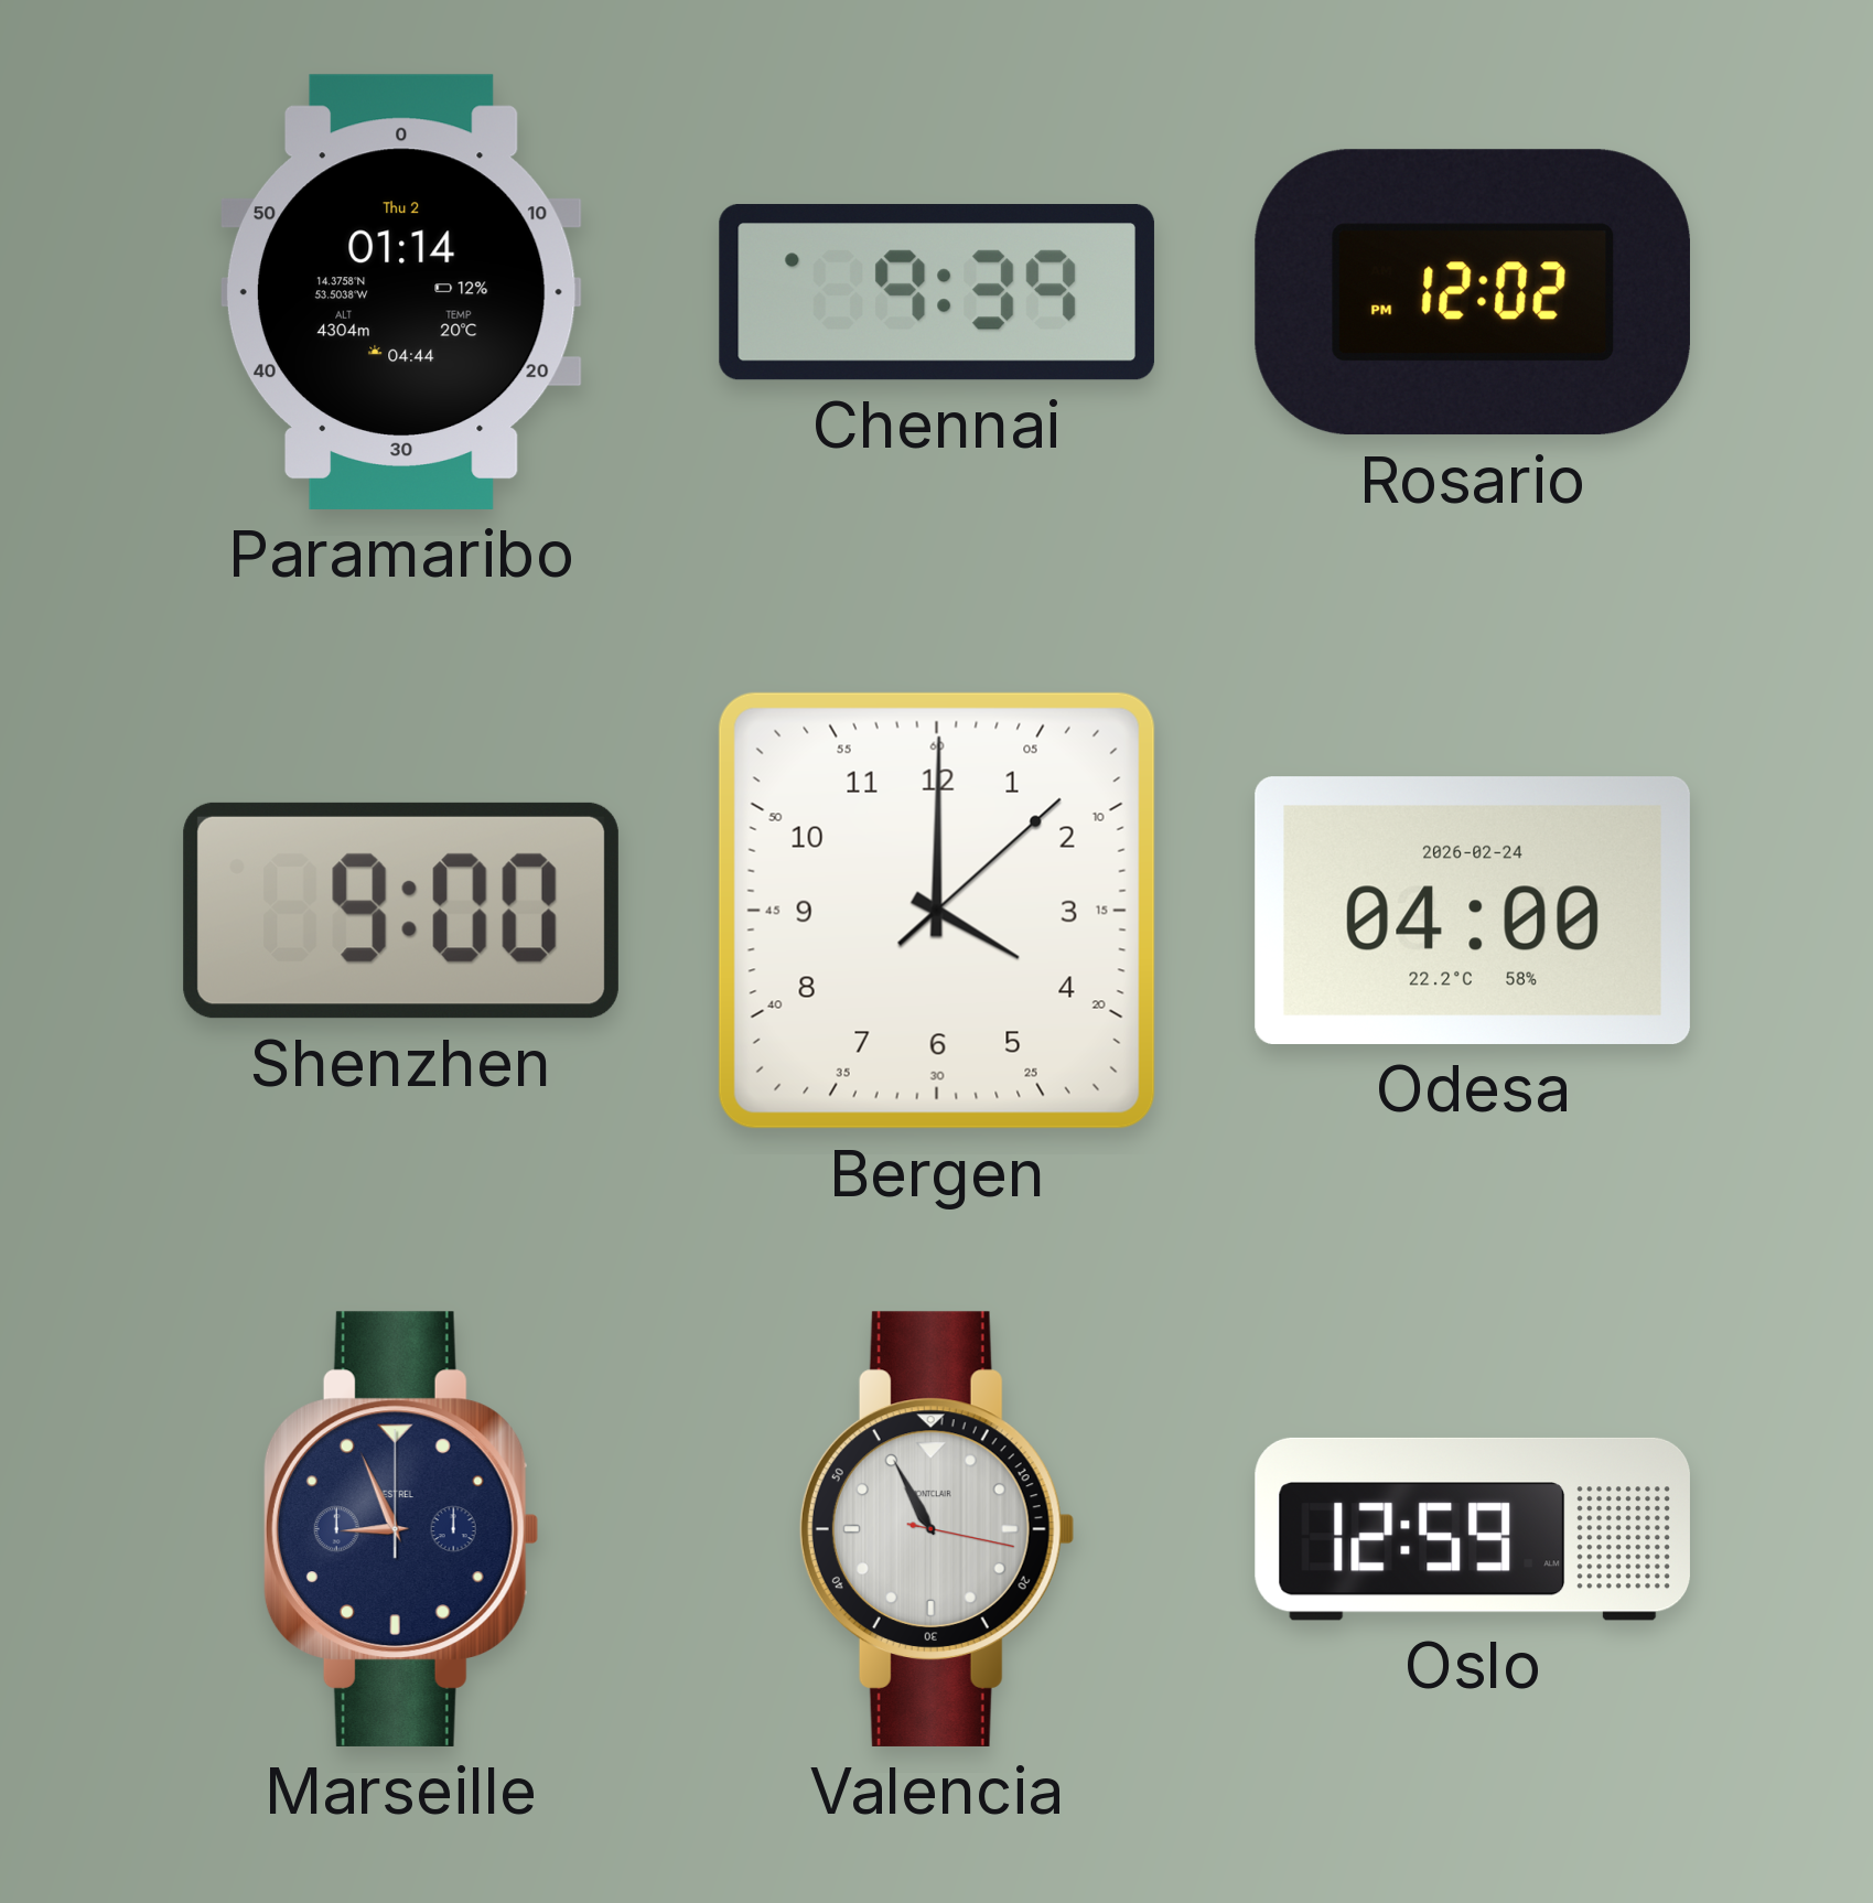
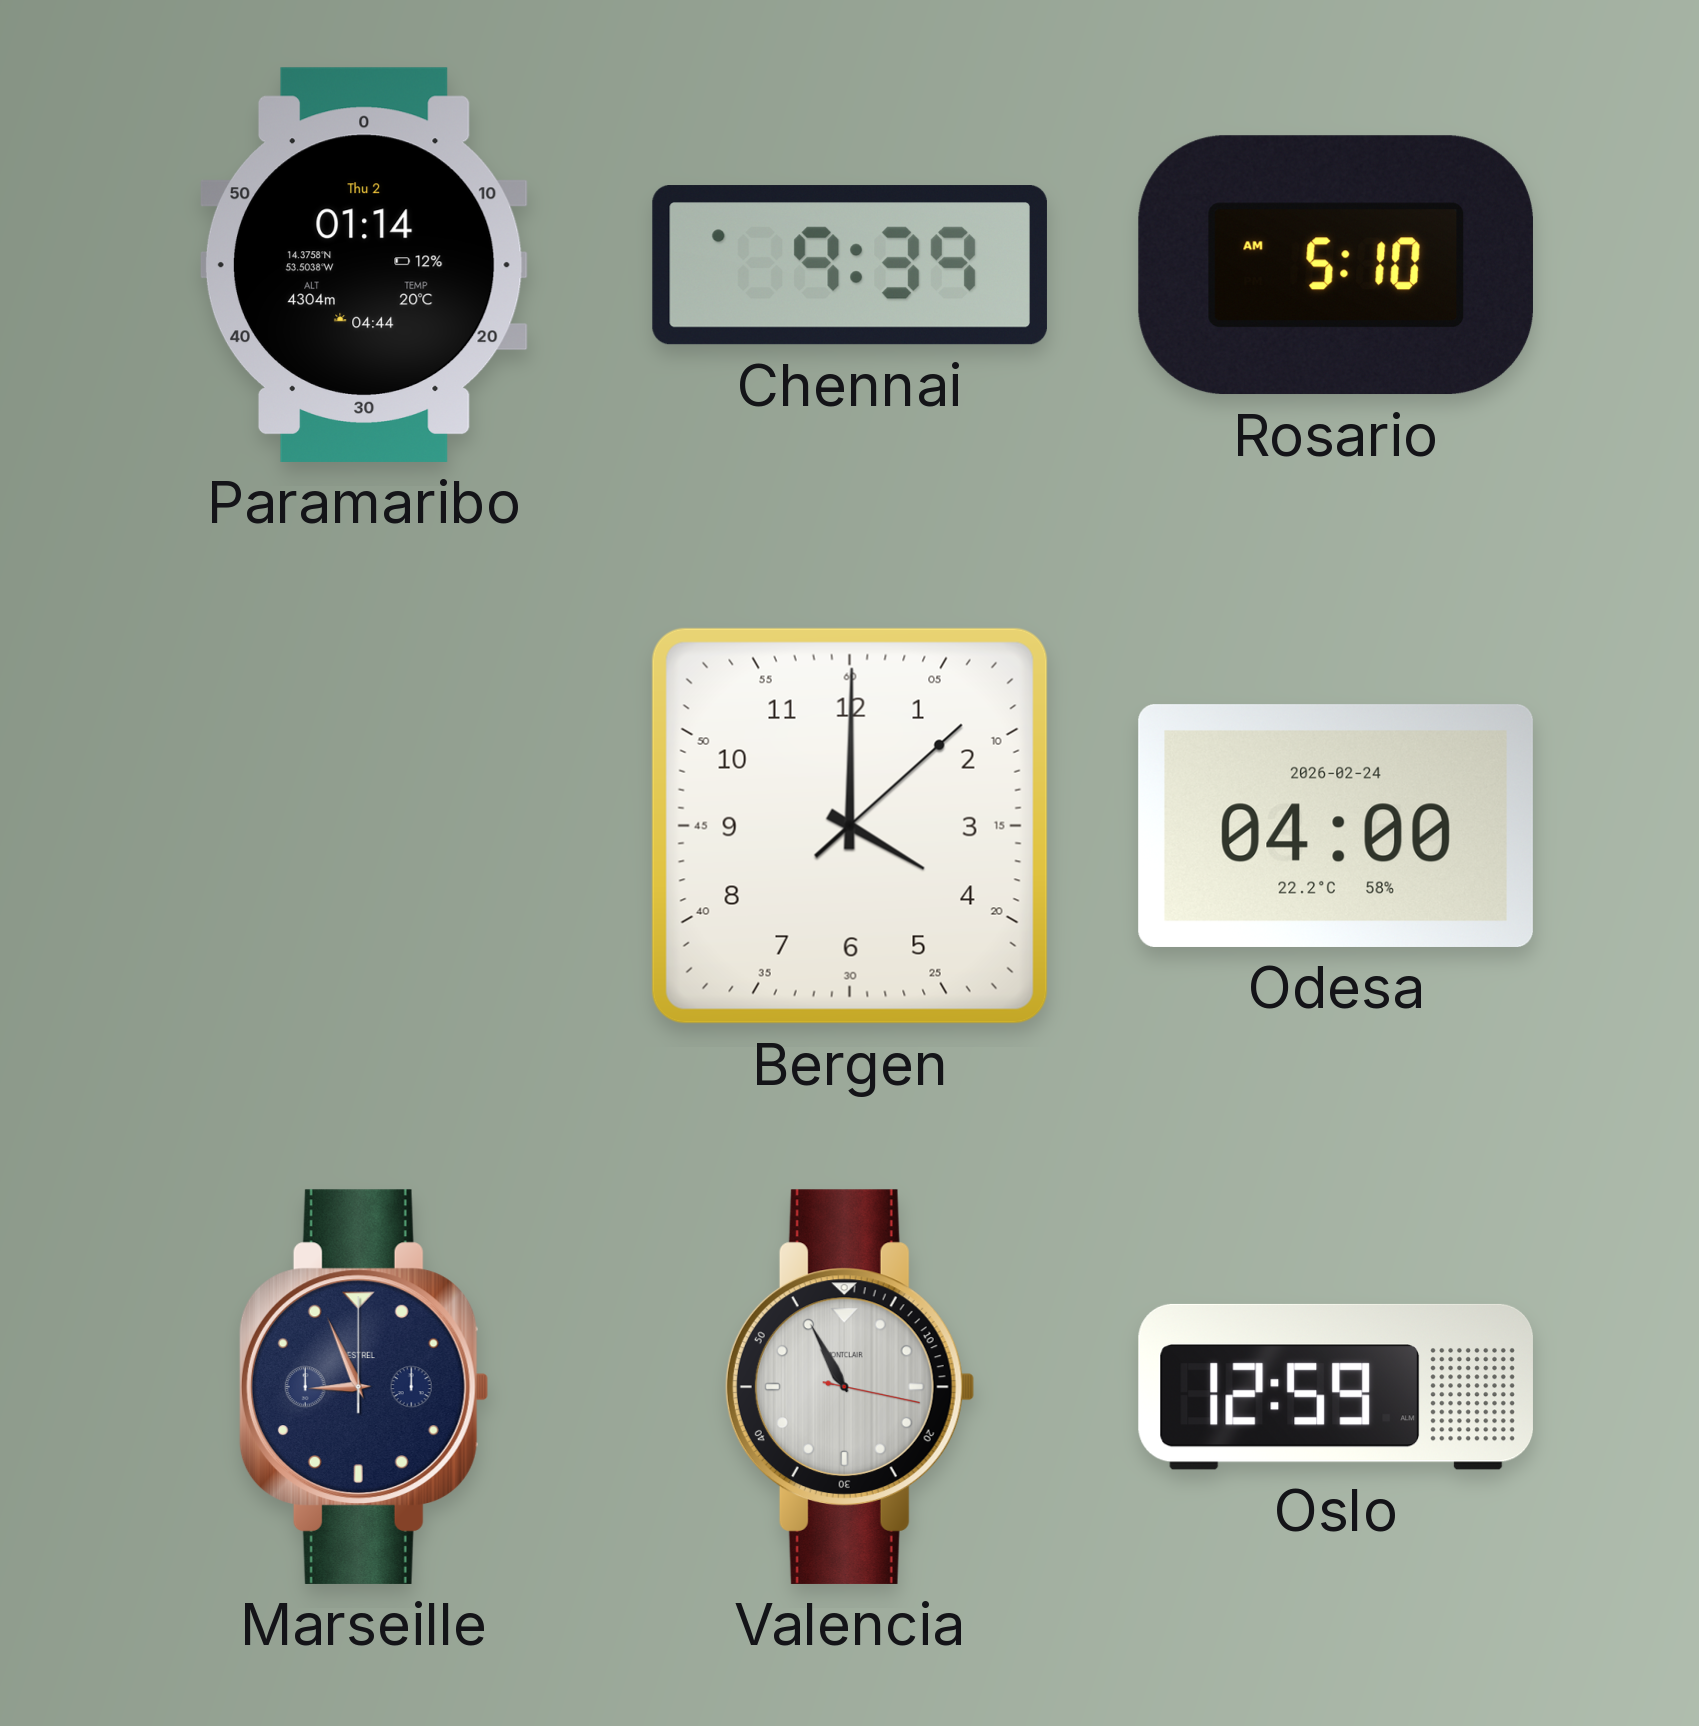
Rosario: 12:02 -> 5:10
Shenzhen: 9:00 -> none
